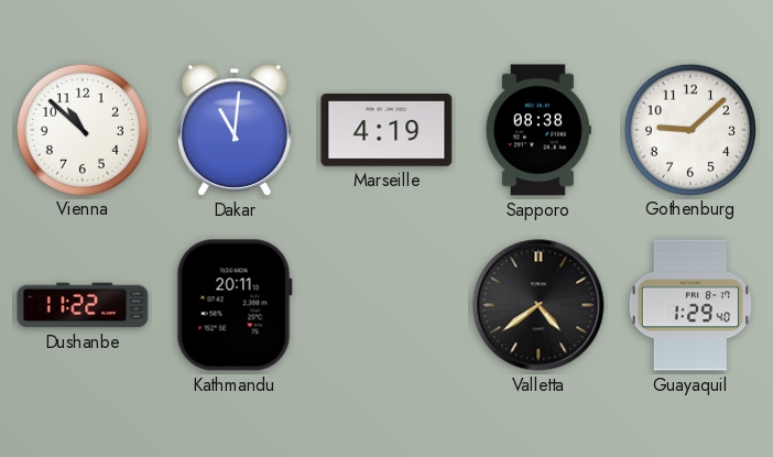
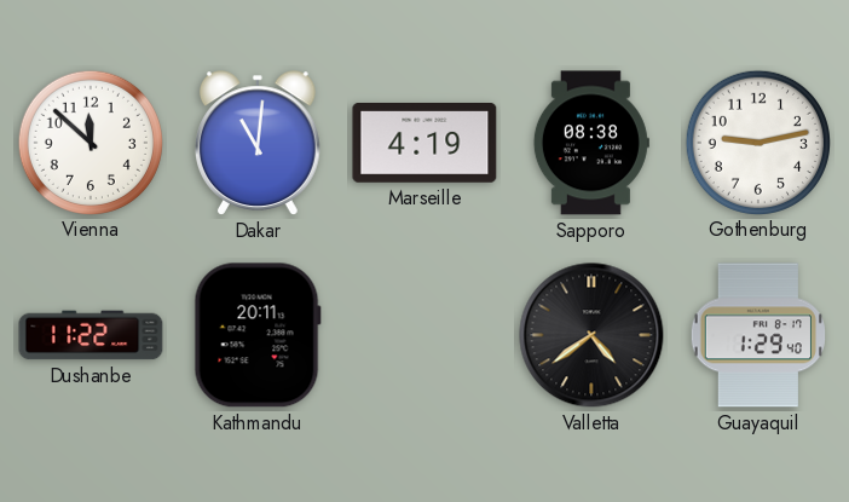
Vienna: 10:52 -> 11:52
Gothenburg: 9:08 -> 9:13
